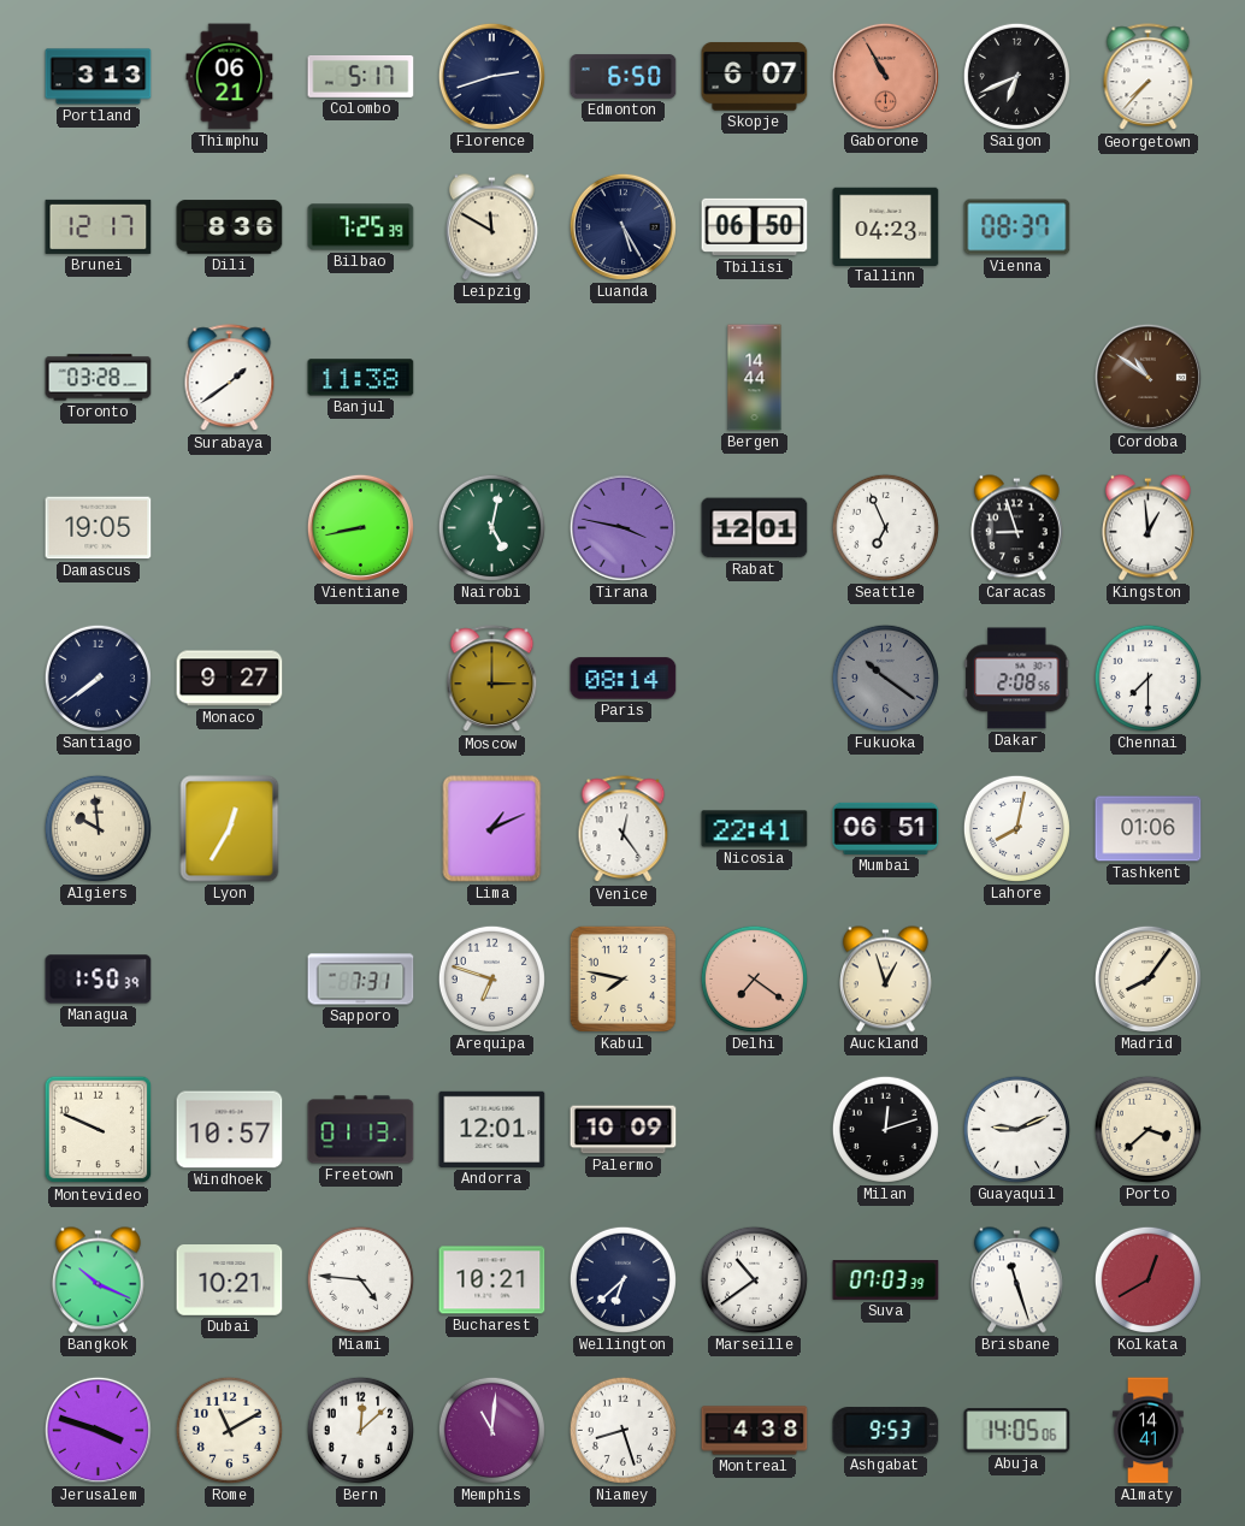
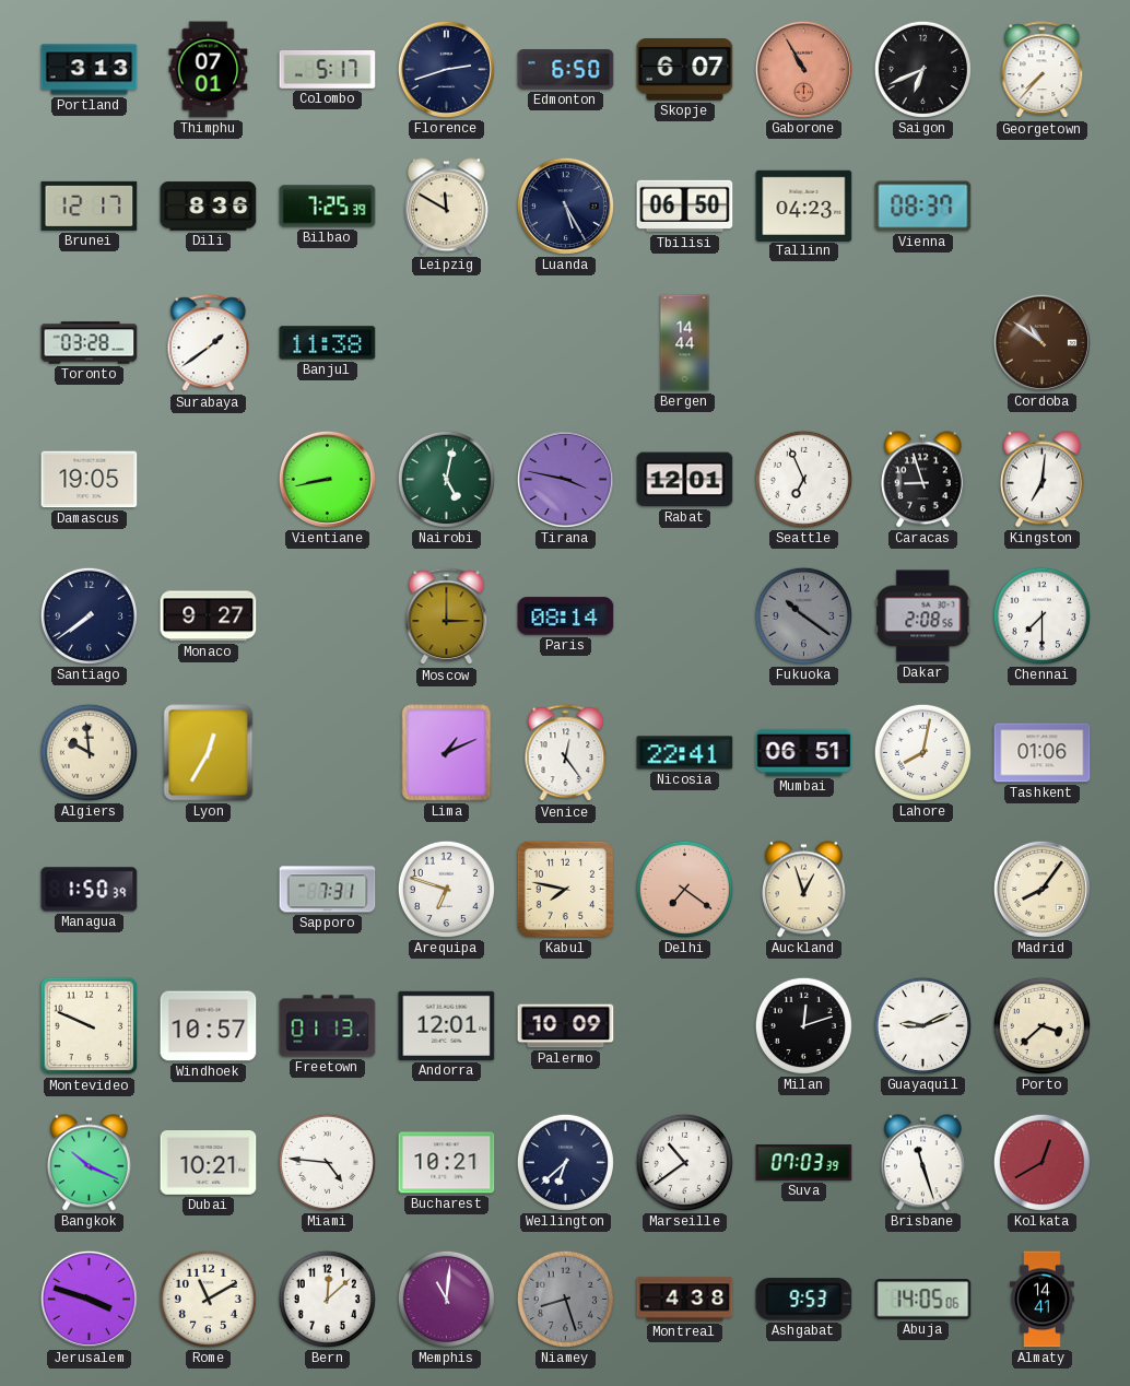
Thimphu: 06:21 -> 07:01
Kingston: 12:59 -> 7:01
Niamey dial: white -> grey
